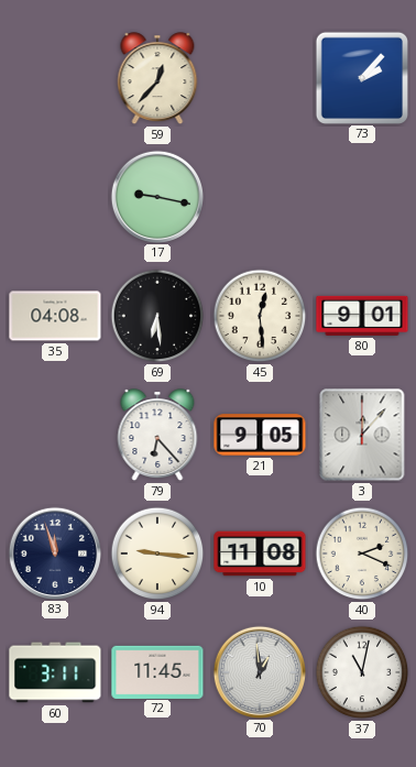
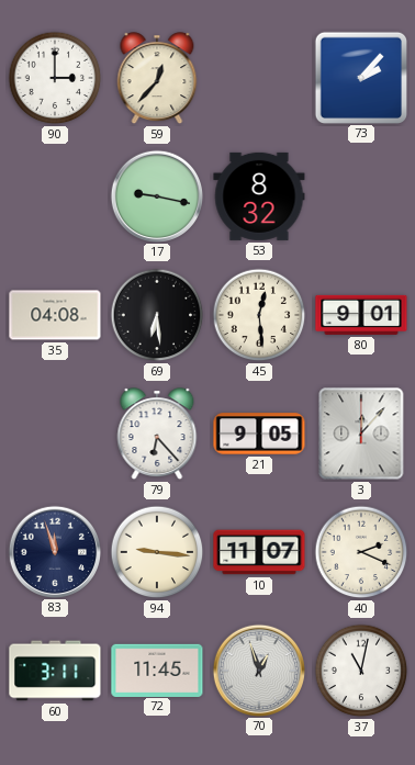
90: none -> 3:00
53: none -> 8:32
10: 11:08 -> 11:07
70: 12:59 -> 12:57
